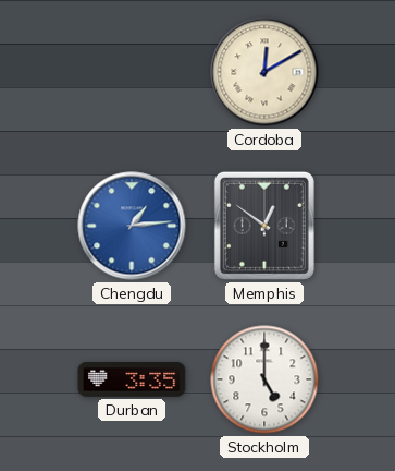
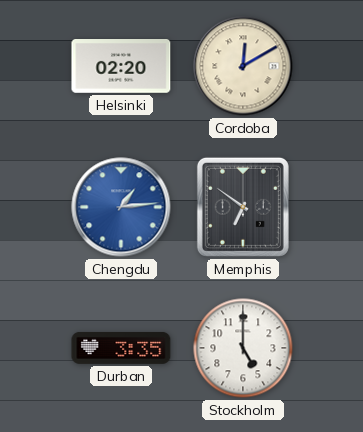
Helsinki: none -> 02:20
Memphis: 12:51 -> 6:51
